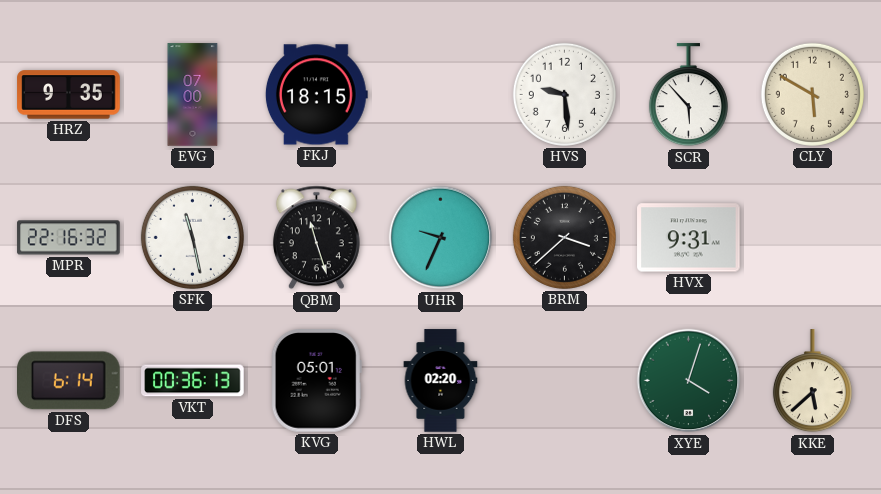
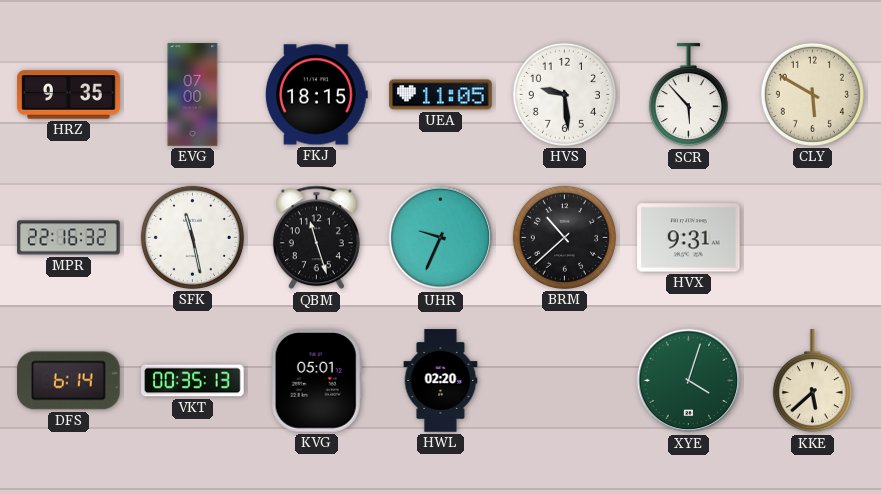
UEA: none -> 11:05
BRM: 3:38 -> 10:38
VKT: 00:36 -> 00:35
